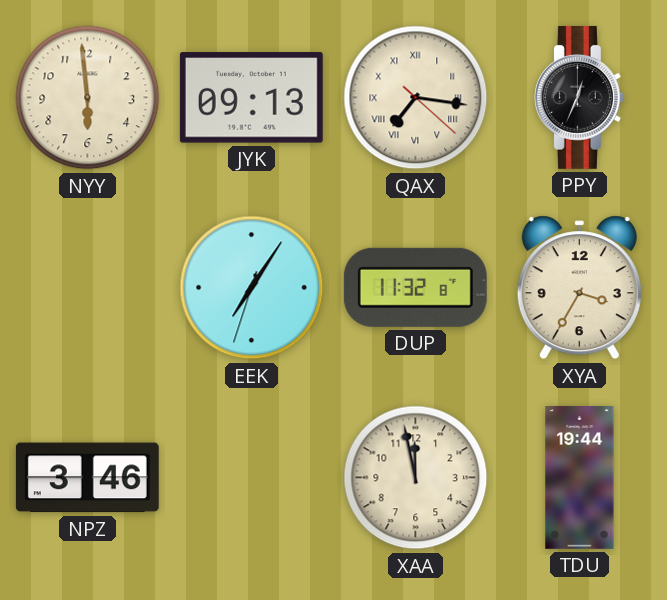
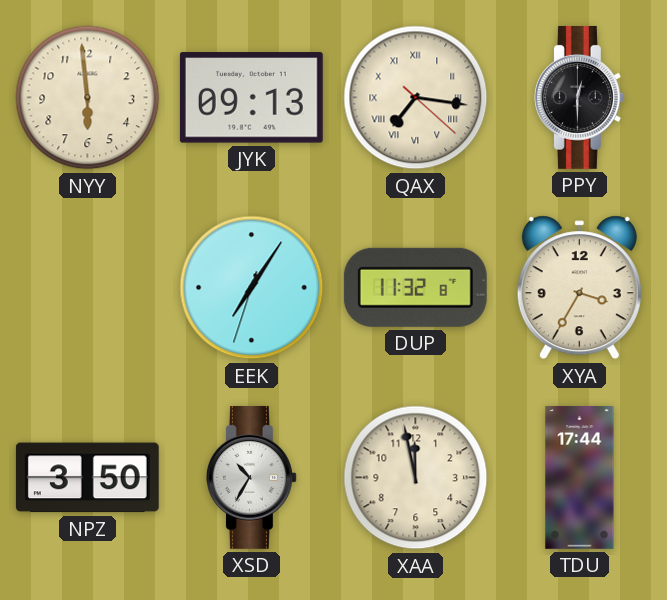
PPY: 12:34 -> 12:30
NPZ: 3:46 -> 3:50
XSD: none -> 10:35
TDU: 19:44 -> 17:44
